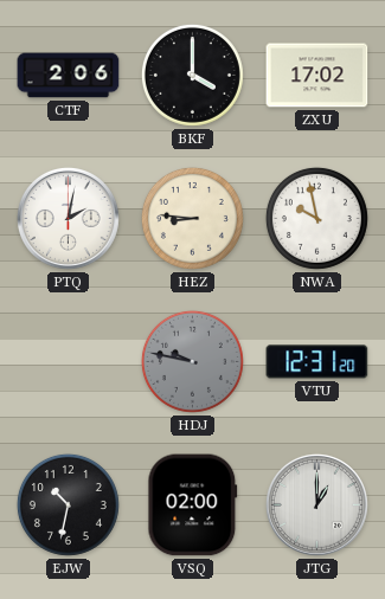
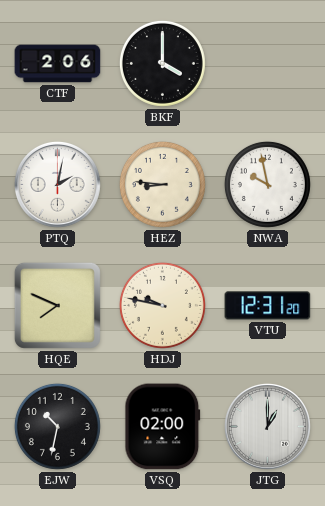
ZXU: 17:02 -> none
HQE: none -> 7:49
HDJ dial: grey -> cream
